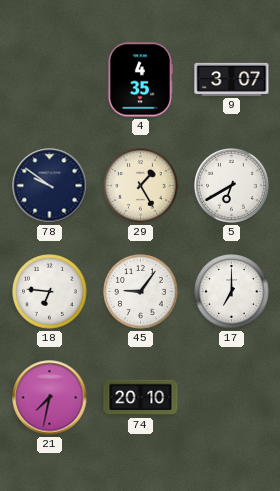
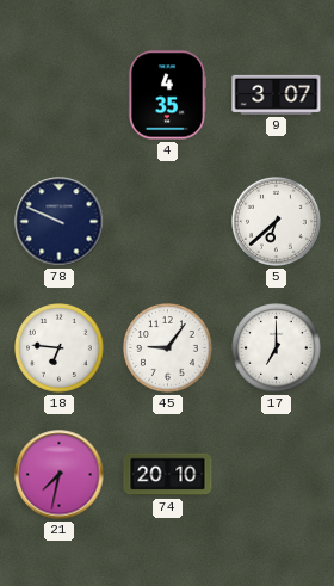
78: 9:51 -> 9:49
29: 1:25 -> none
5: 6:40 -> 6:38
